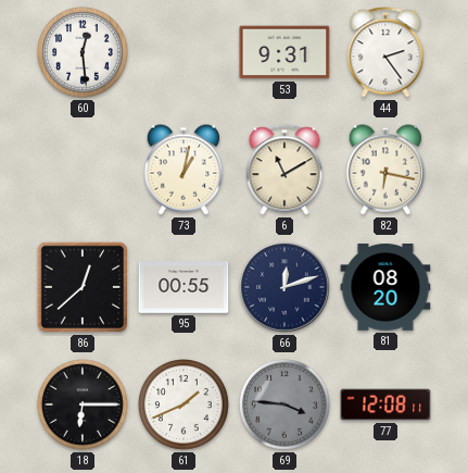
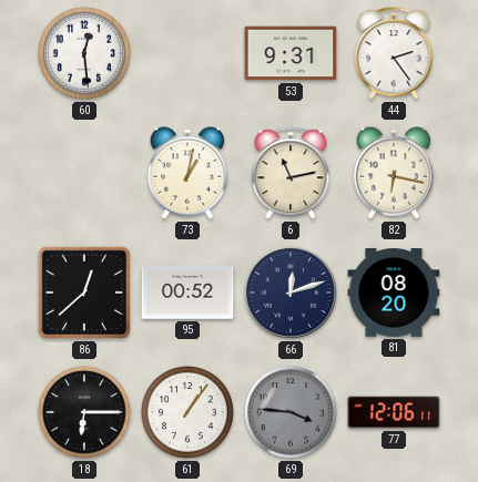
6: 11:10 -> 11:13
95: 00:55 -> 00:52
61: 1:41 -> 1:06
77: 12:08 -> 12:06
